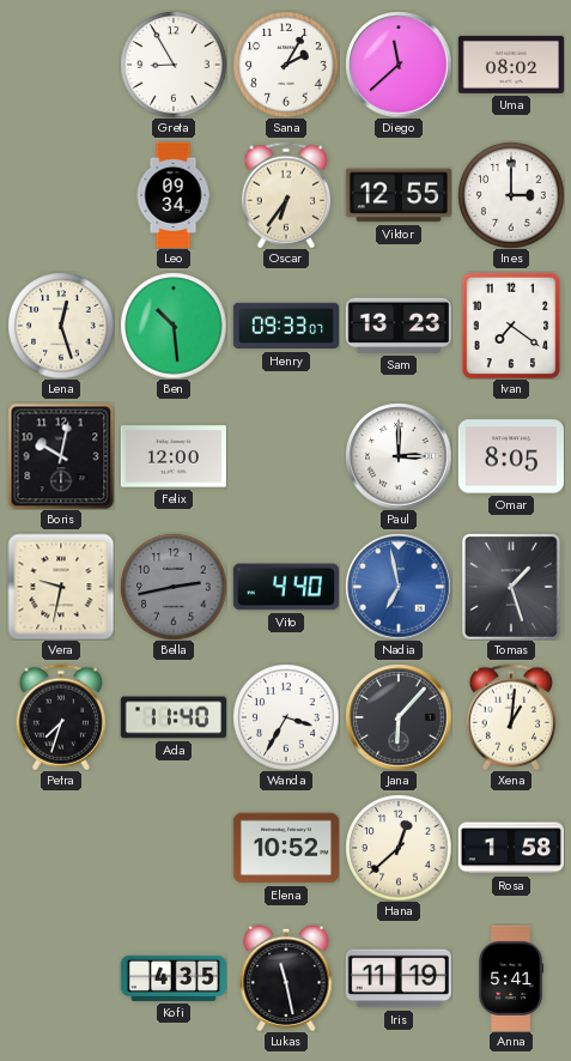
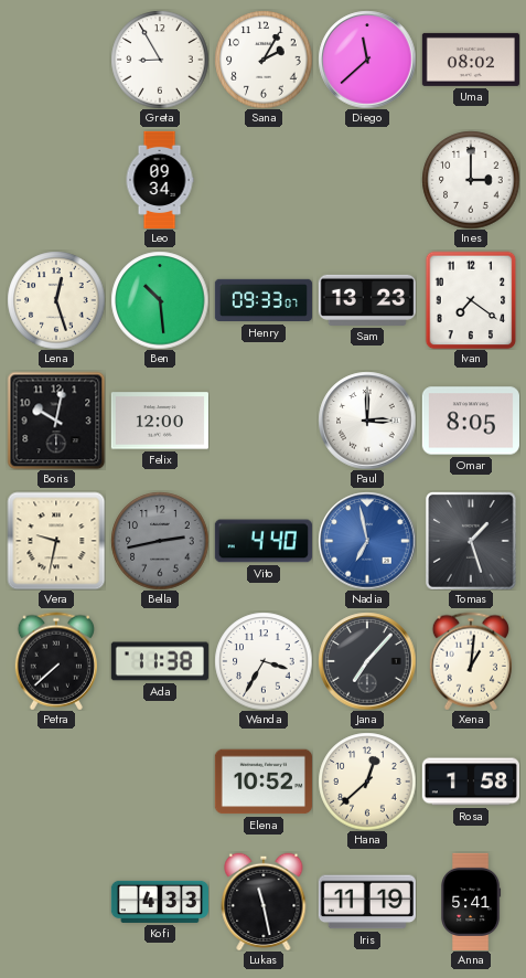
Oscar: 6:36 -> none
Viktor: 12:55 -> none
Petra: 7:33 -> 7:38
Ada: 11:40 -> 11:38
Jana: 6:07 -> 7:07
Kofi: 4:35 -> 4:33
